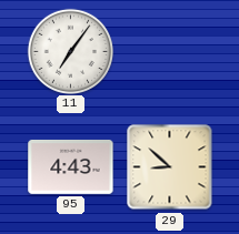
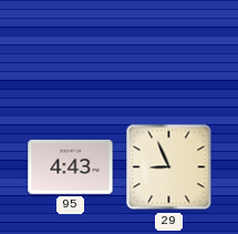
11: 7:06 -> none
29: 8:52 -> 8:56
